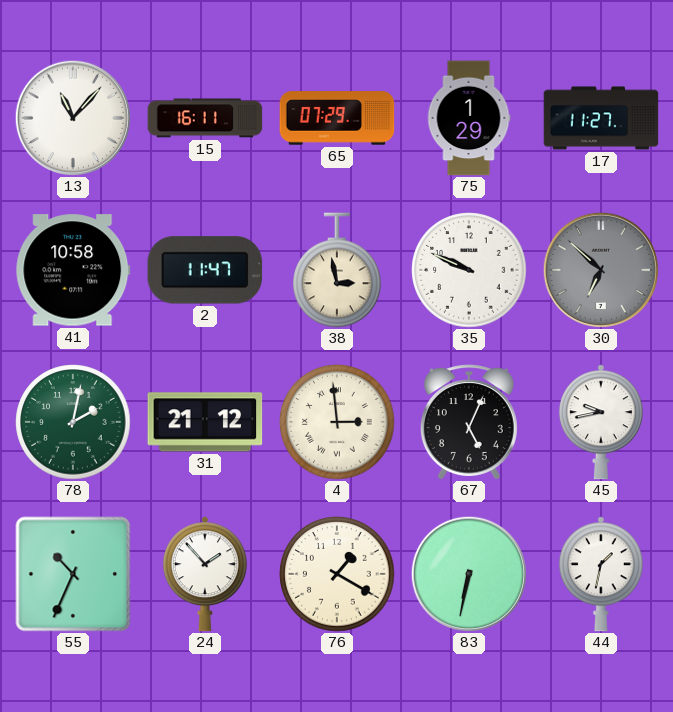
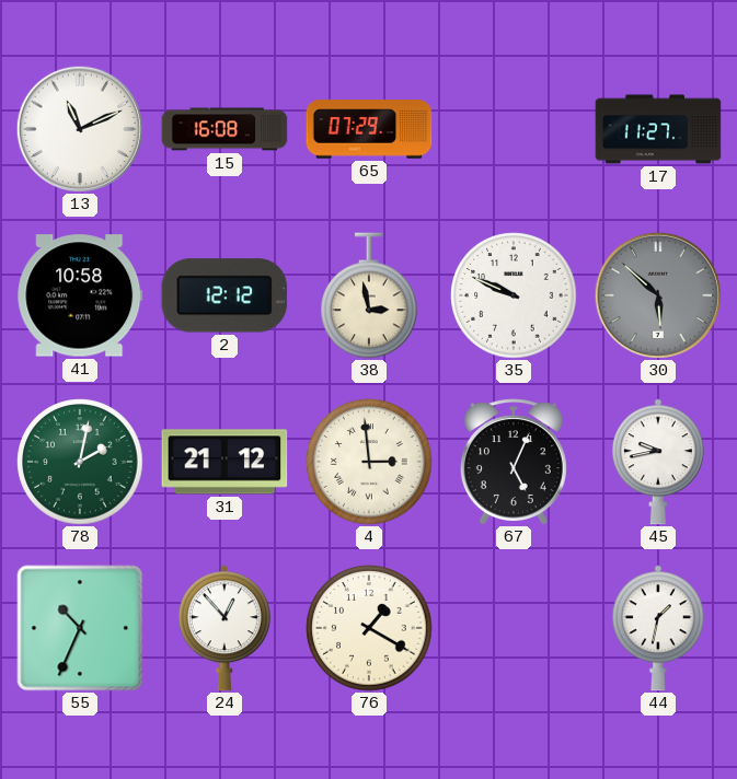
13: 11:07 -> 11:11
15: 16:11 -> 16:08
75: 1:29 -> none
2: 11:47 -> 12:12
30: 6:52 -> 5:52
24: 1:53 -> 12:53
83: 6:32 -> none
